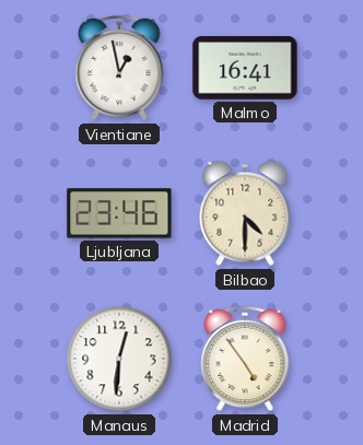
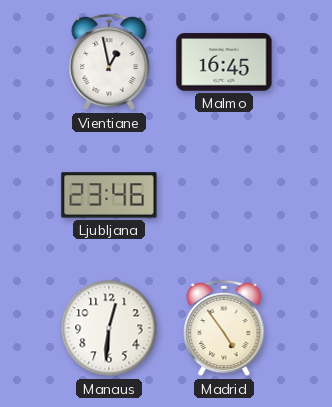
Malmo: 16:41 -> 16:45
Bilbao: 4:30 -> none
